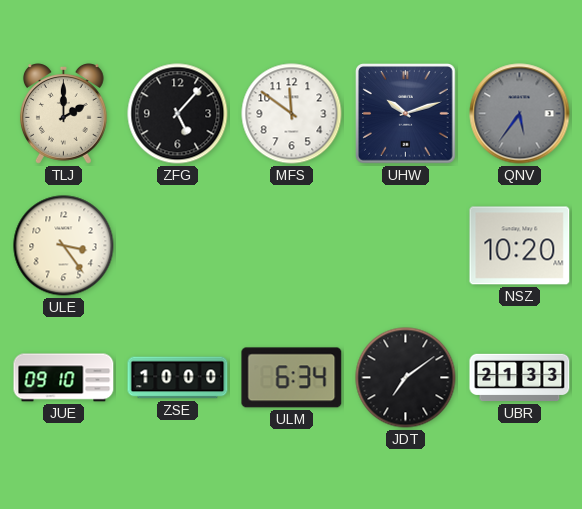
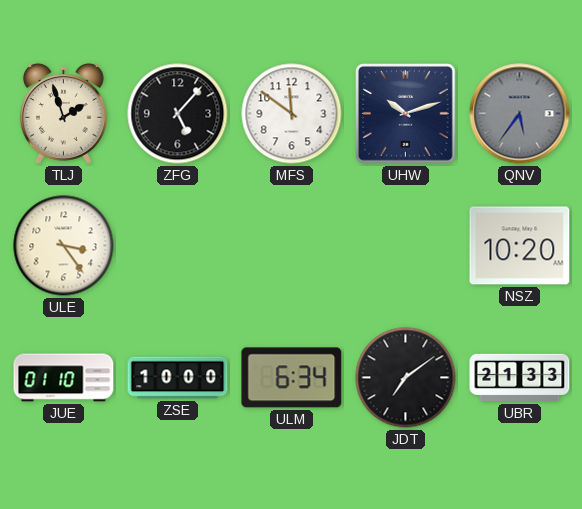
TLJ: 2:00 -> 1:57
JUE: 09:10 -> 01:10
